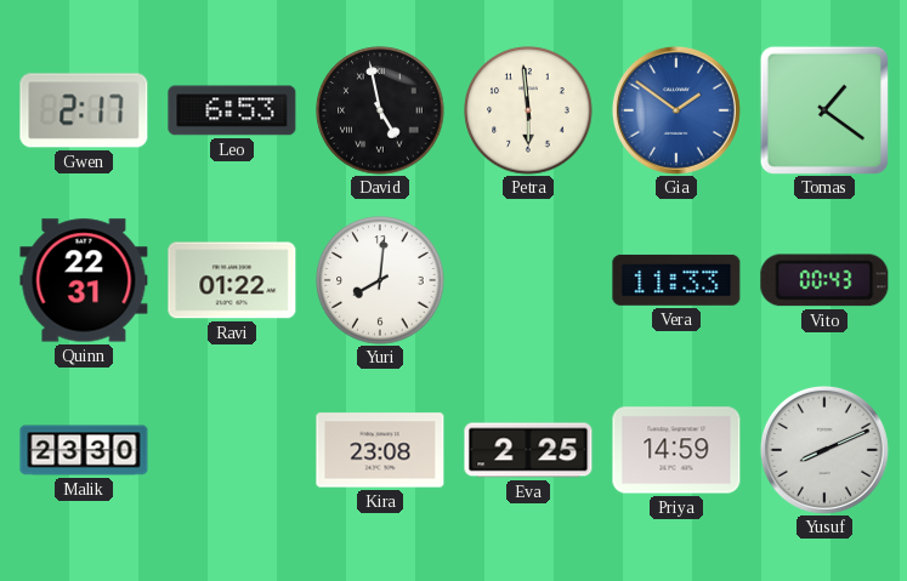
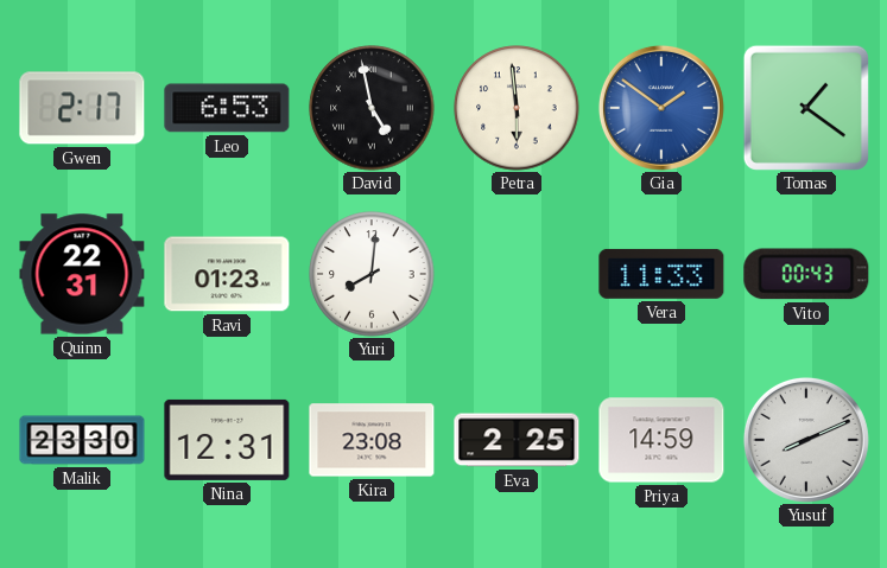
Ravi: 01:22 -> 01:23
Nina: none -> 12:31
